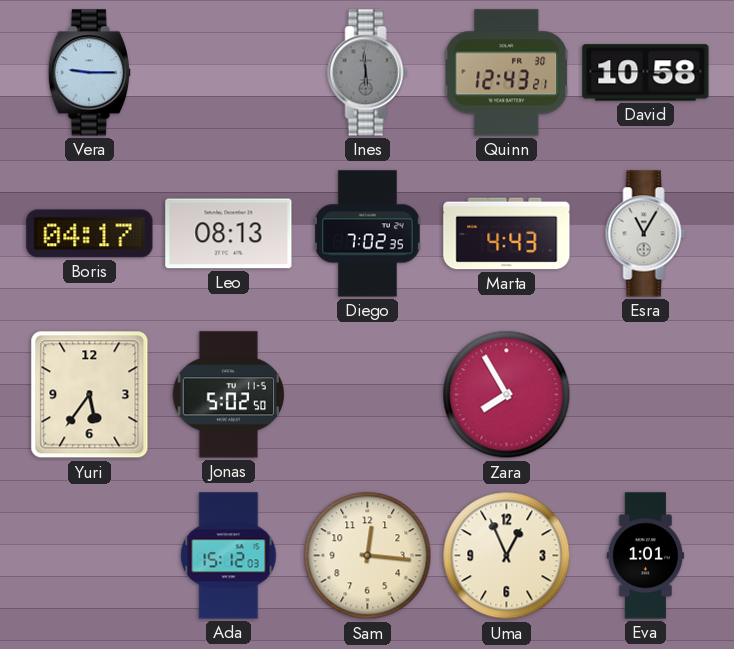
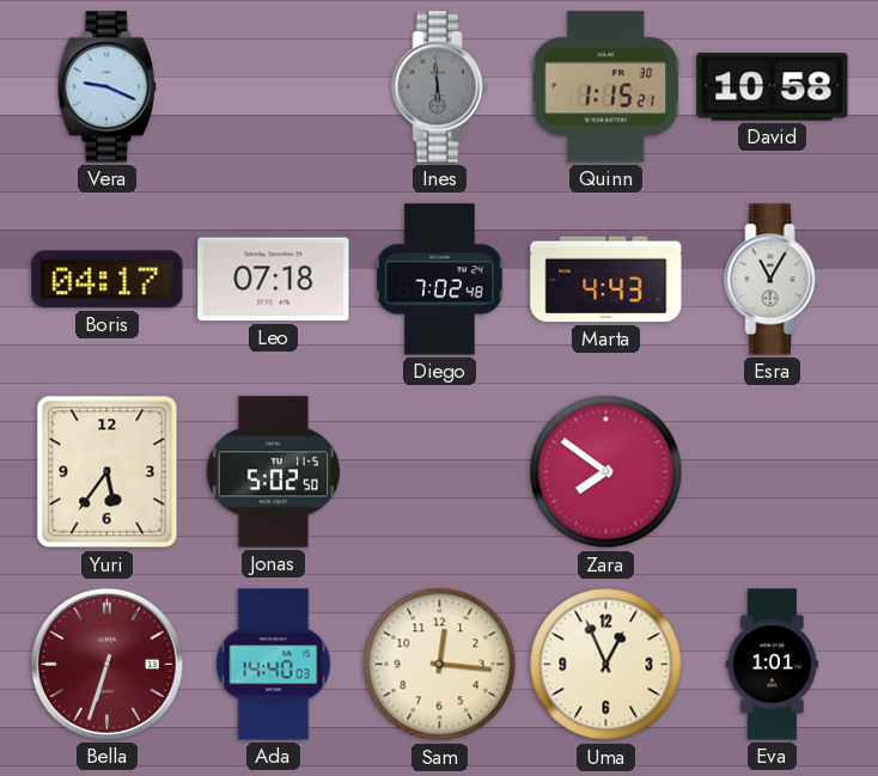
Vera: 9:15 -> 9:19
Quinn: 12:43 -> 1:15
Leo: 08:13 -> 07:18
Diego: 7:02:35 -> 7:02:48
Zara: 7:55 -> 7:51
Bella: none -> 6:33
Ada: 15:12 -> 14:40
